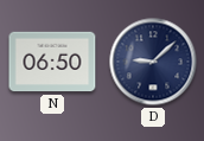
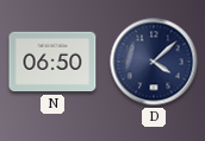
D: 9:08 -> 4:08
